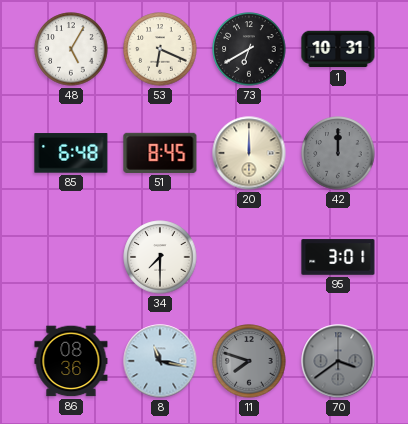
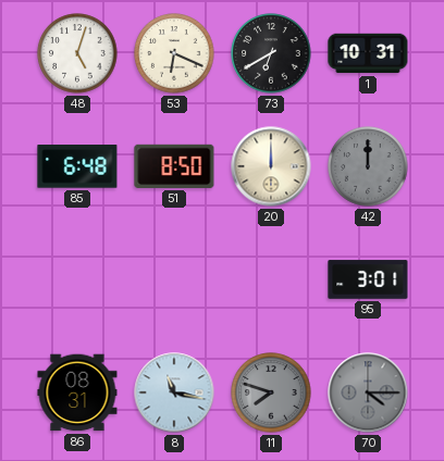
48: 5:05 -> 5:03
51: 8:45 -> 8:50
34: 7:30 -> none
86: 08:36 -> 08:31
70: 3:39 -> 4:15
